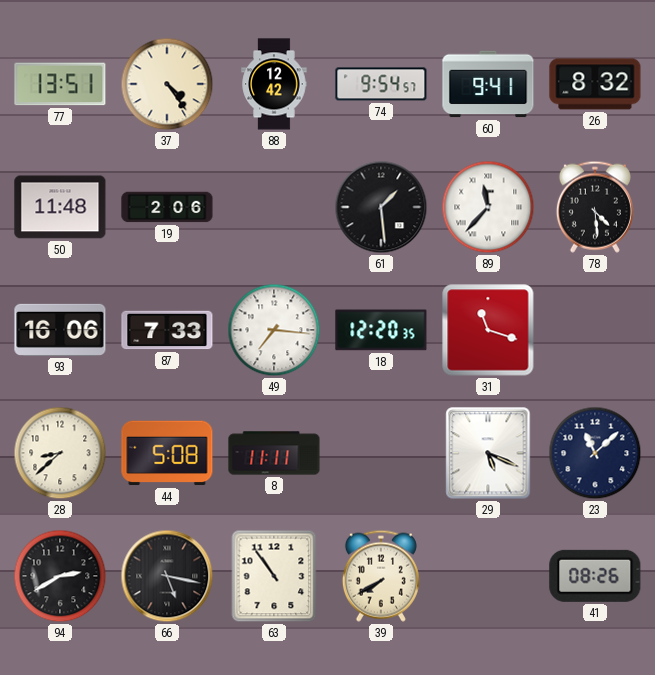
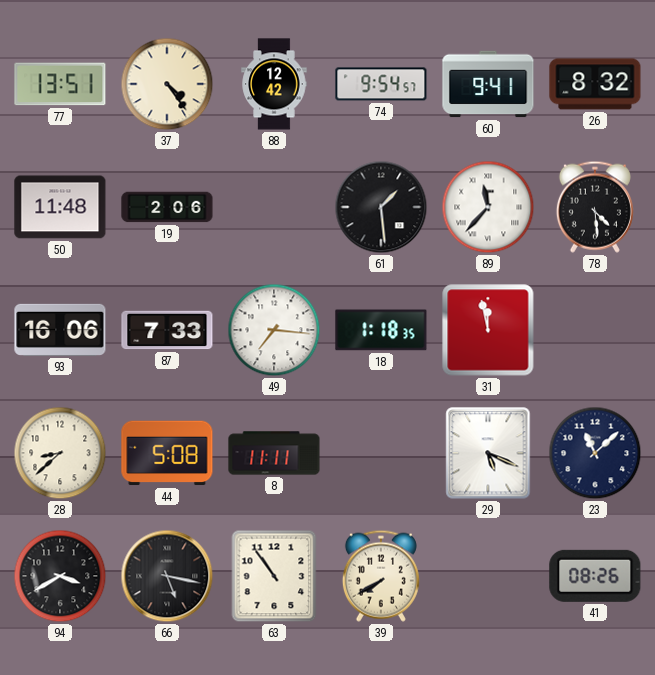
18: 12:20 -> 1:18
31: 11:18 -> 11:58
94: 2:40 -> 3:40
